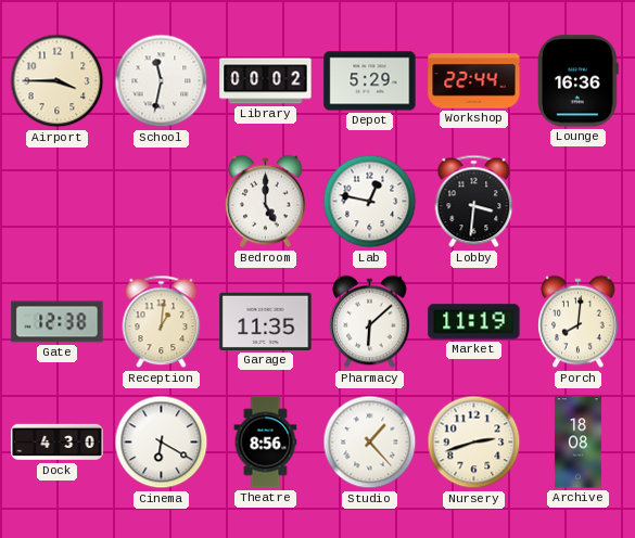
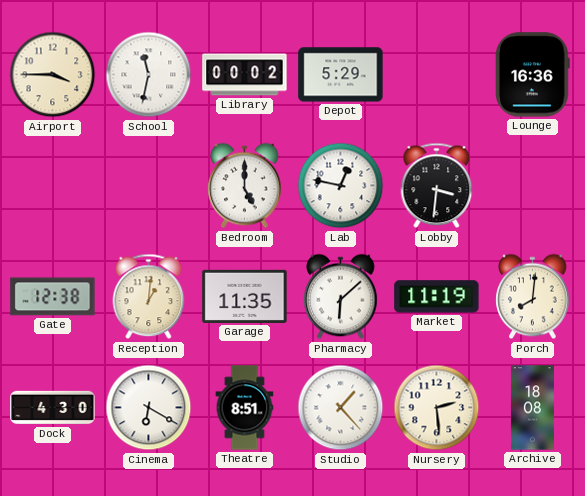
Workshop: 22:44 -> none
Theatre: 8:56 -> 8:51
Nursery: 2:42 -> 2:29
